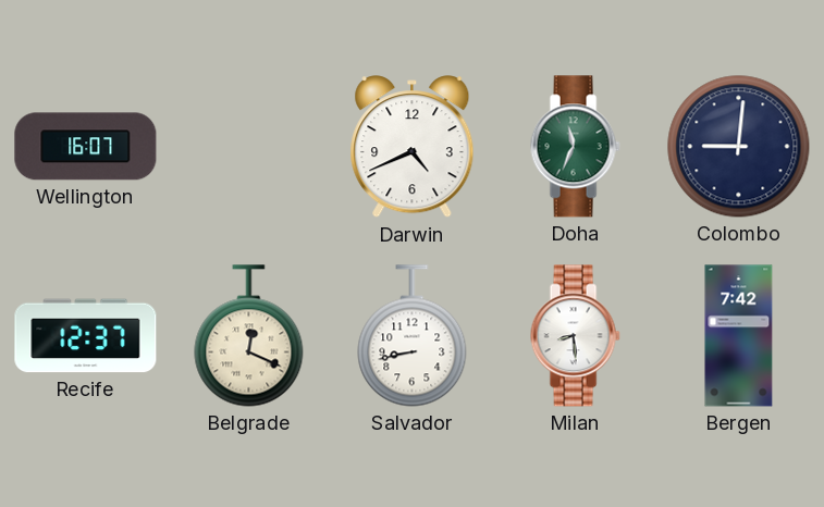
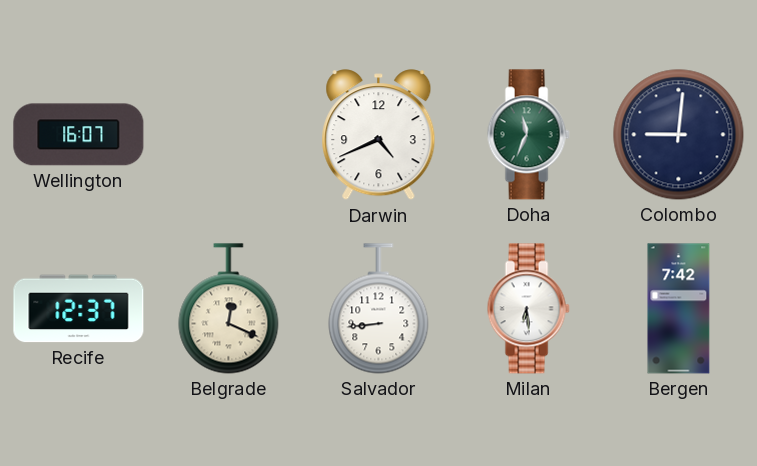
Salvador: 8:43 -> 8:44
Milan: 8:29 -> 6:29
